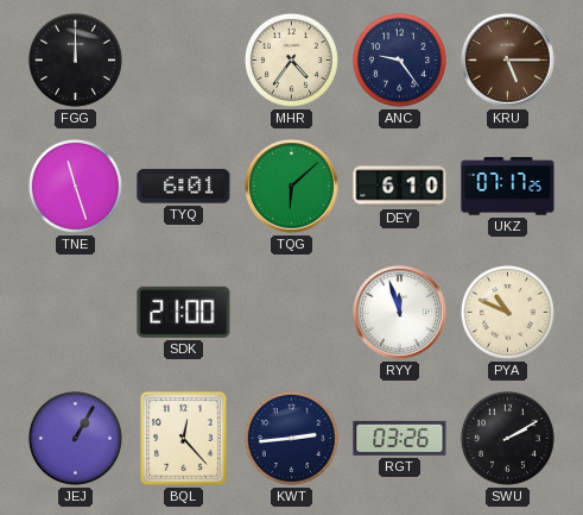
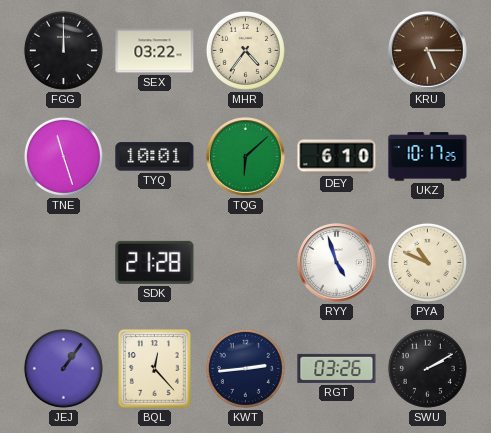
SEX: none -> 03:22
ANC: 9:24 -> none
TYQ: 6:01 -> 10:01
UKZ: 07:17 -> 10:17
SDK: 21:00 -> 21:28
RYY: 11:57 -> 4:57
JEJ: 1:05 -> 1:06
